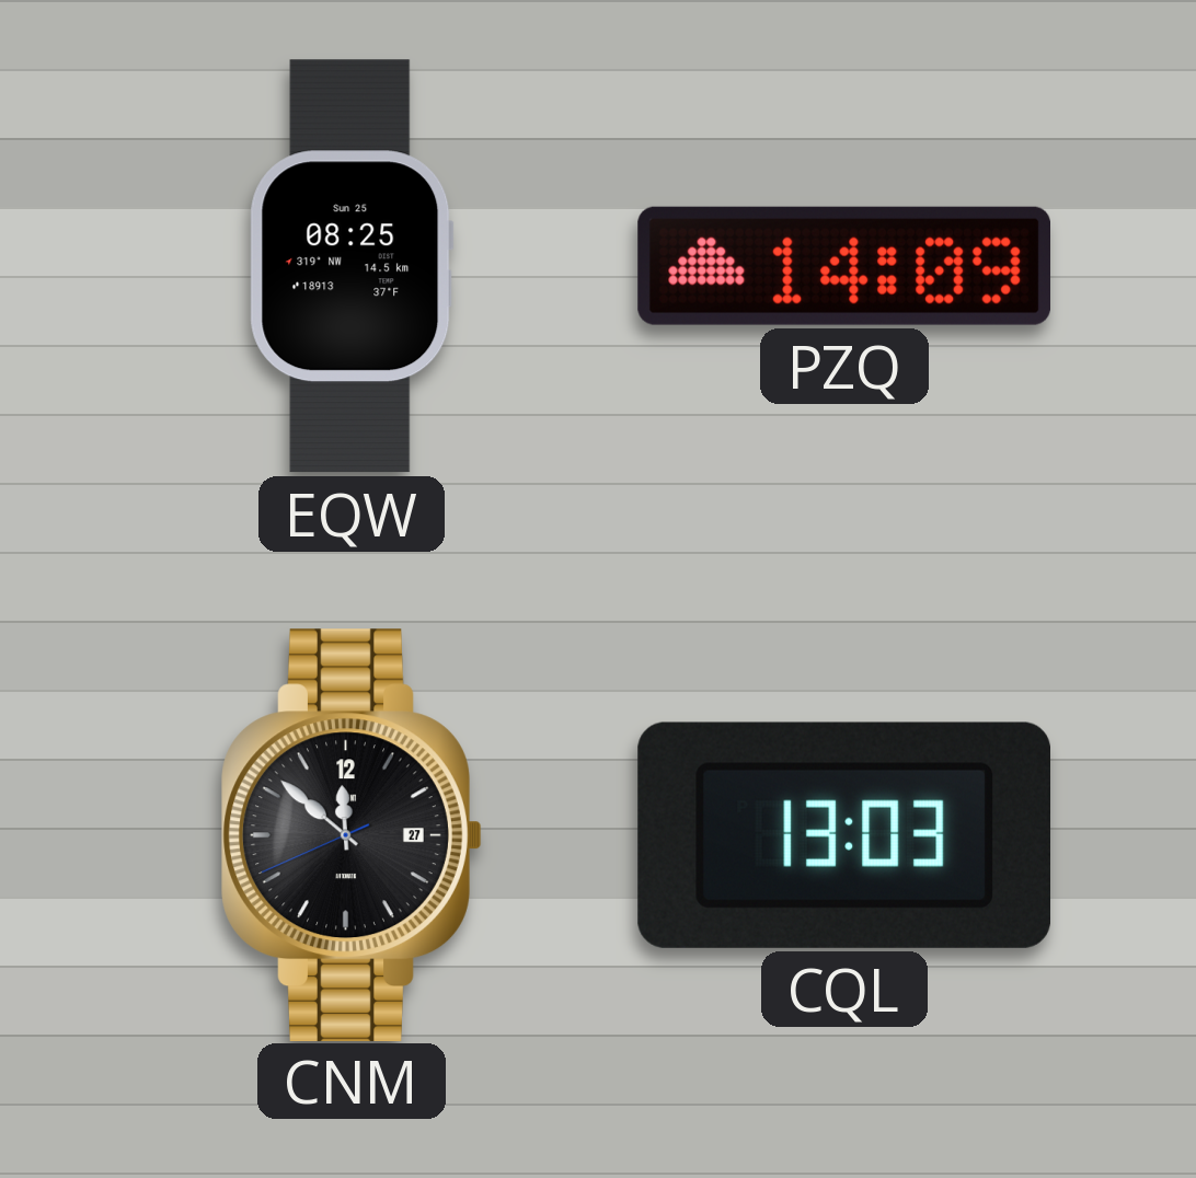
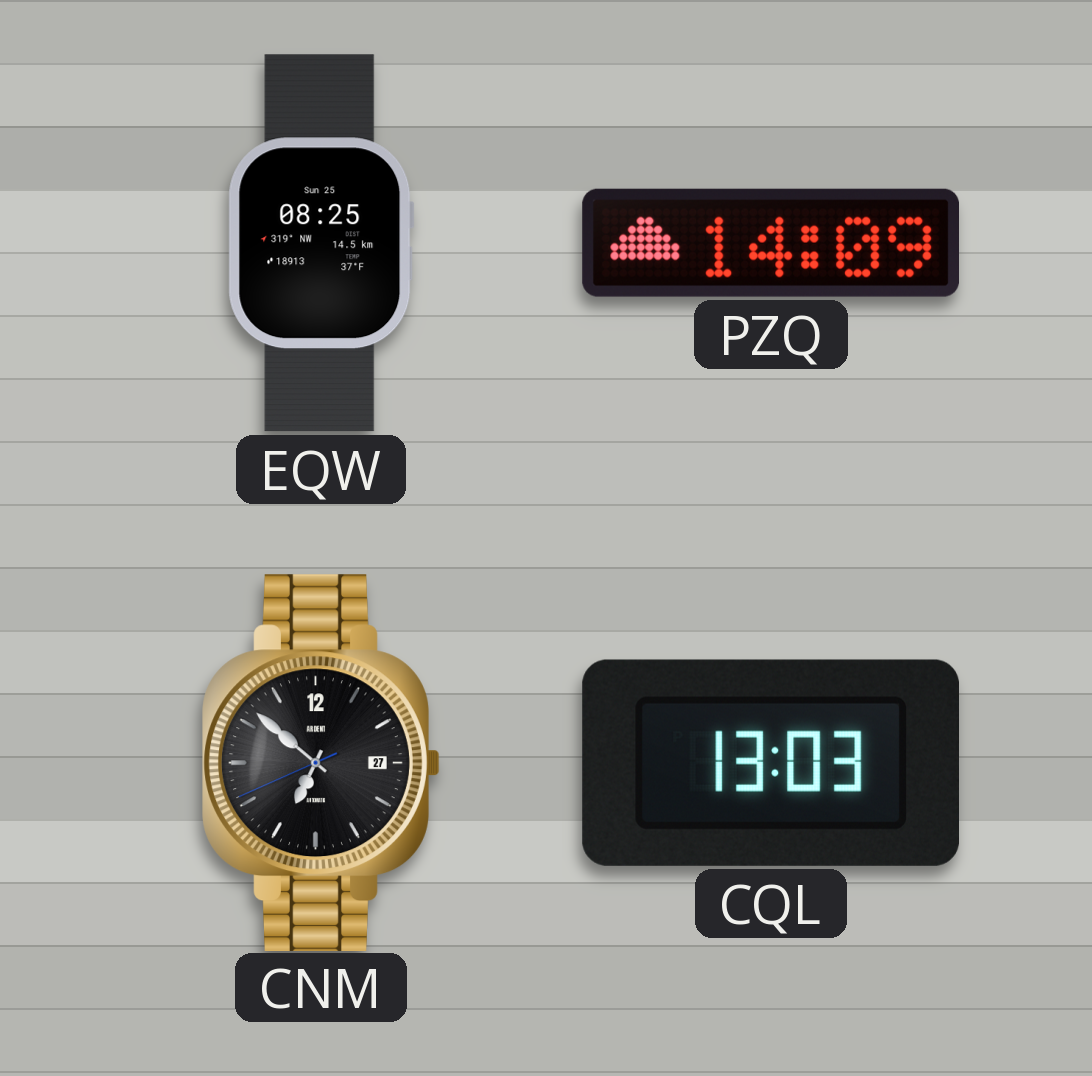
CNM: 11:51 -> 6:51
